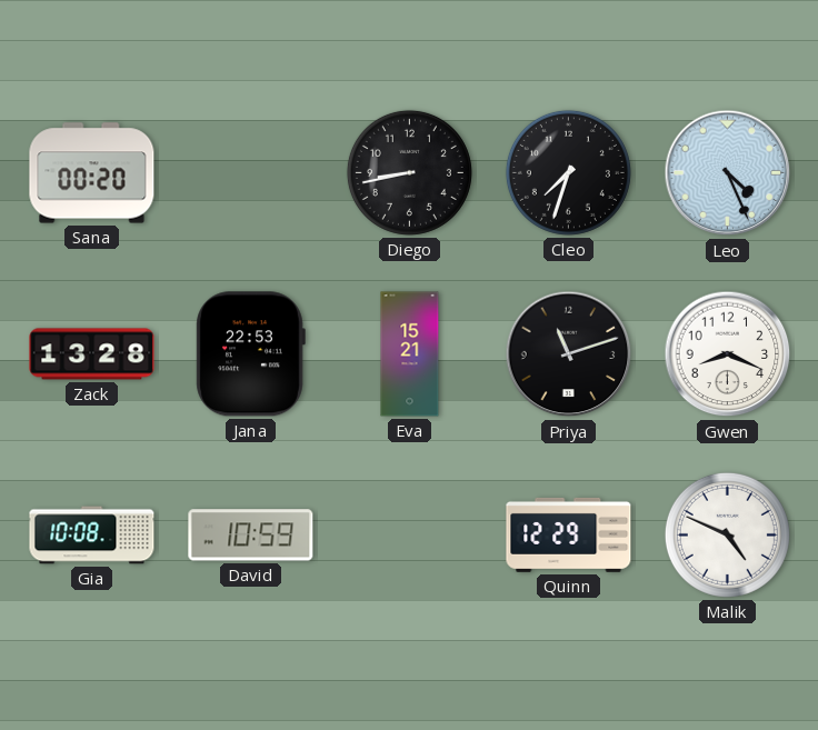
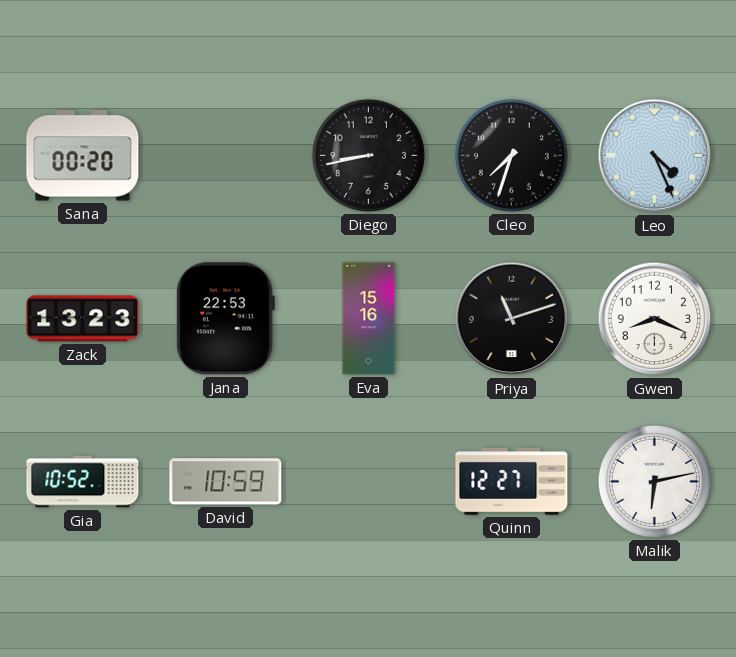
Zack: 13:28 -> 13:23
Eva: 15:21 -> 15:16
Gia: 10:08 -> 10:52
Quinn: 12:29 -> 12:27
Malik: 4:49 -> 6:13
